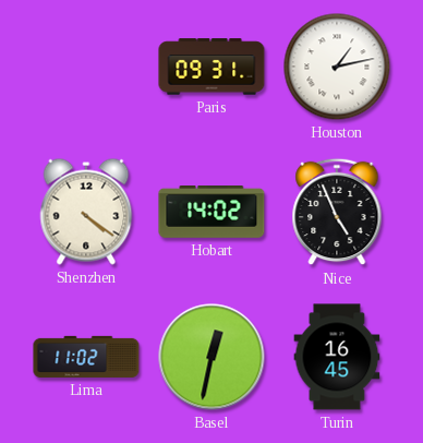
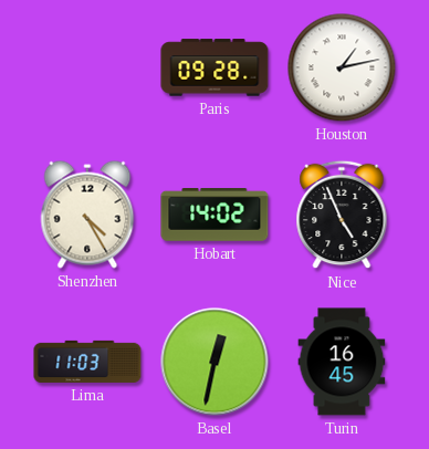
Paris: 09:31 -> 09:28
Shenzhen: 4:21 -> 4:25
Lima: 11:02 -> 11:03
